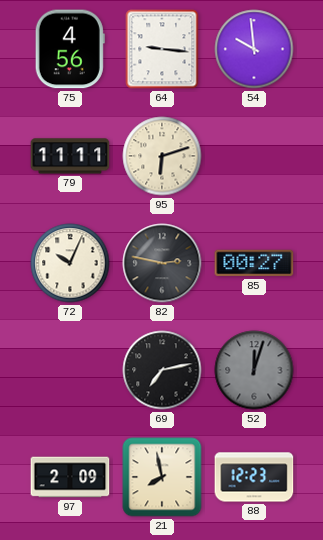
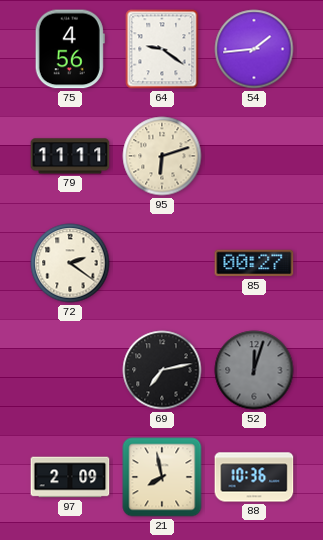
64: 9:16 -> 9:21
54: 9:59 -> 1:44
72: 10:04 -> 2:21
82: 2:47 -> none
88: 12:23 -> 10:36
